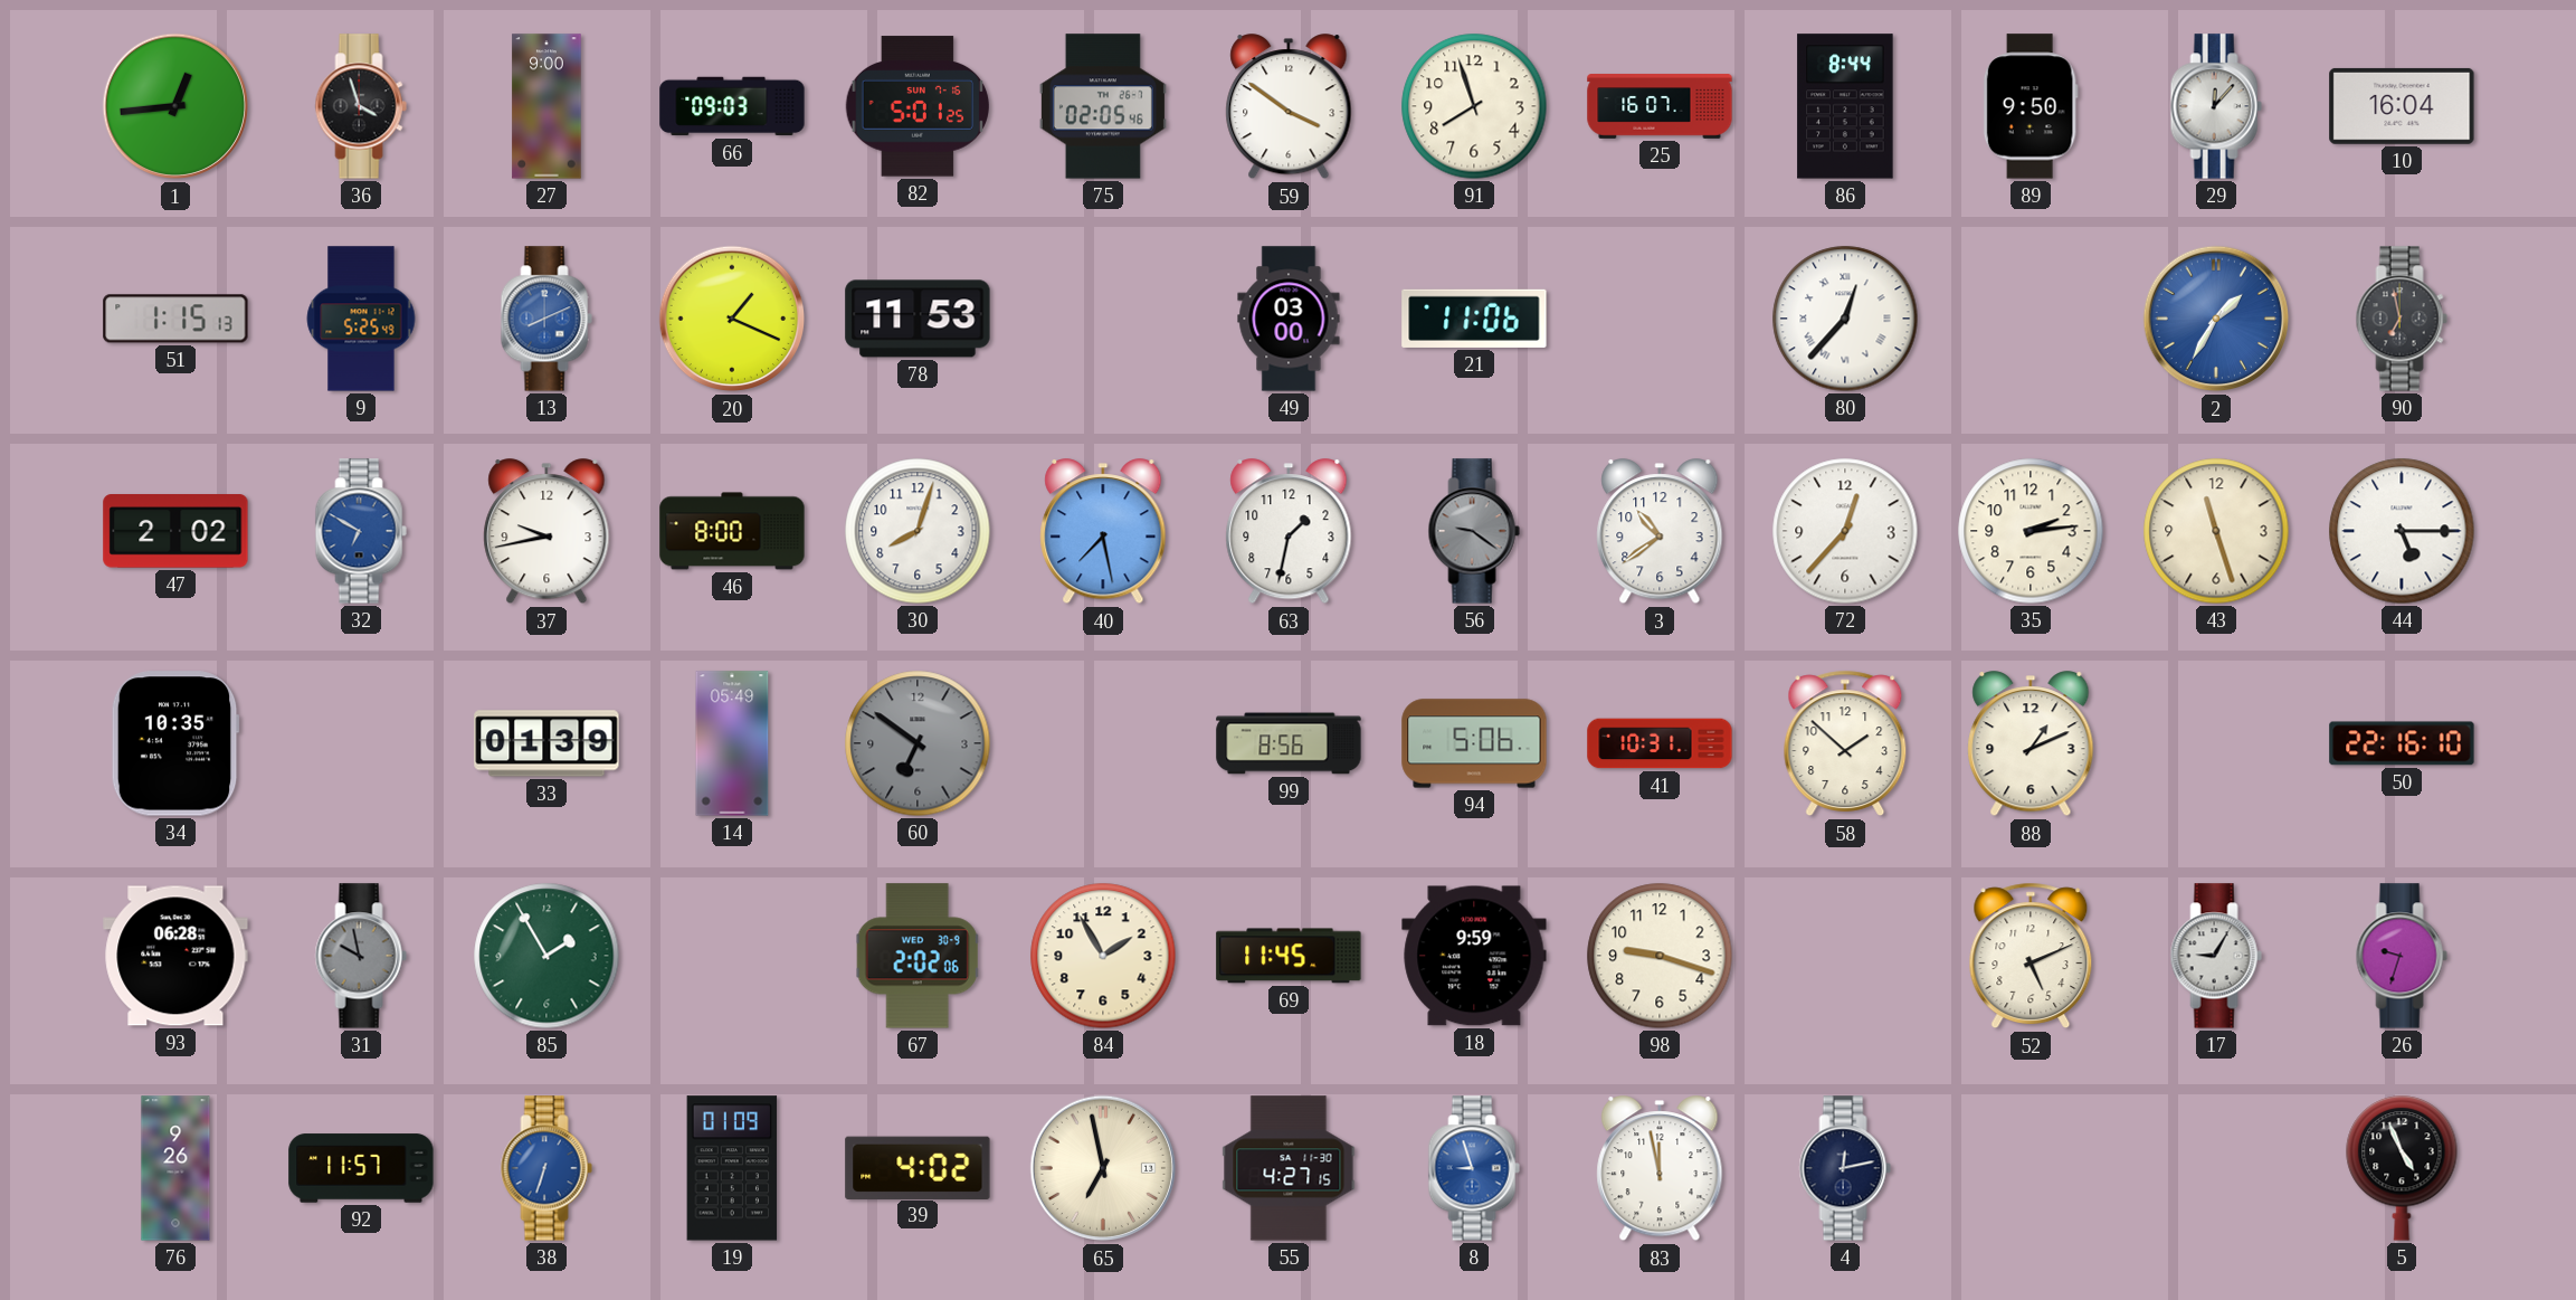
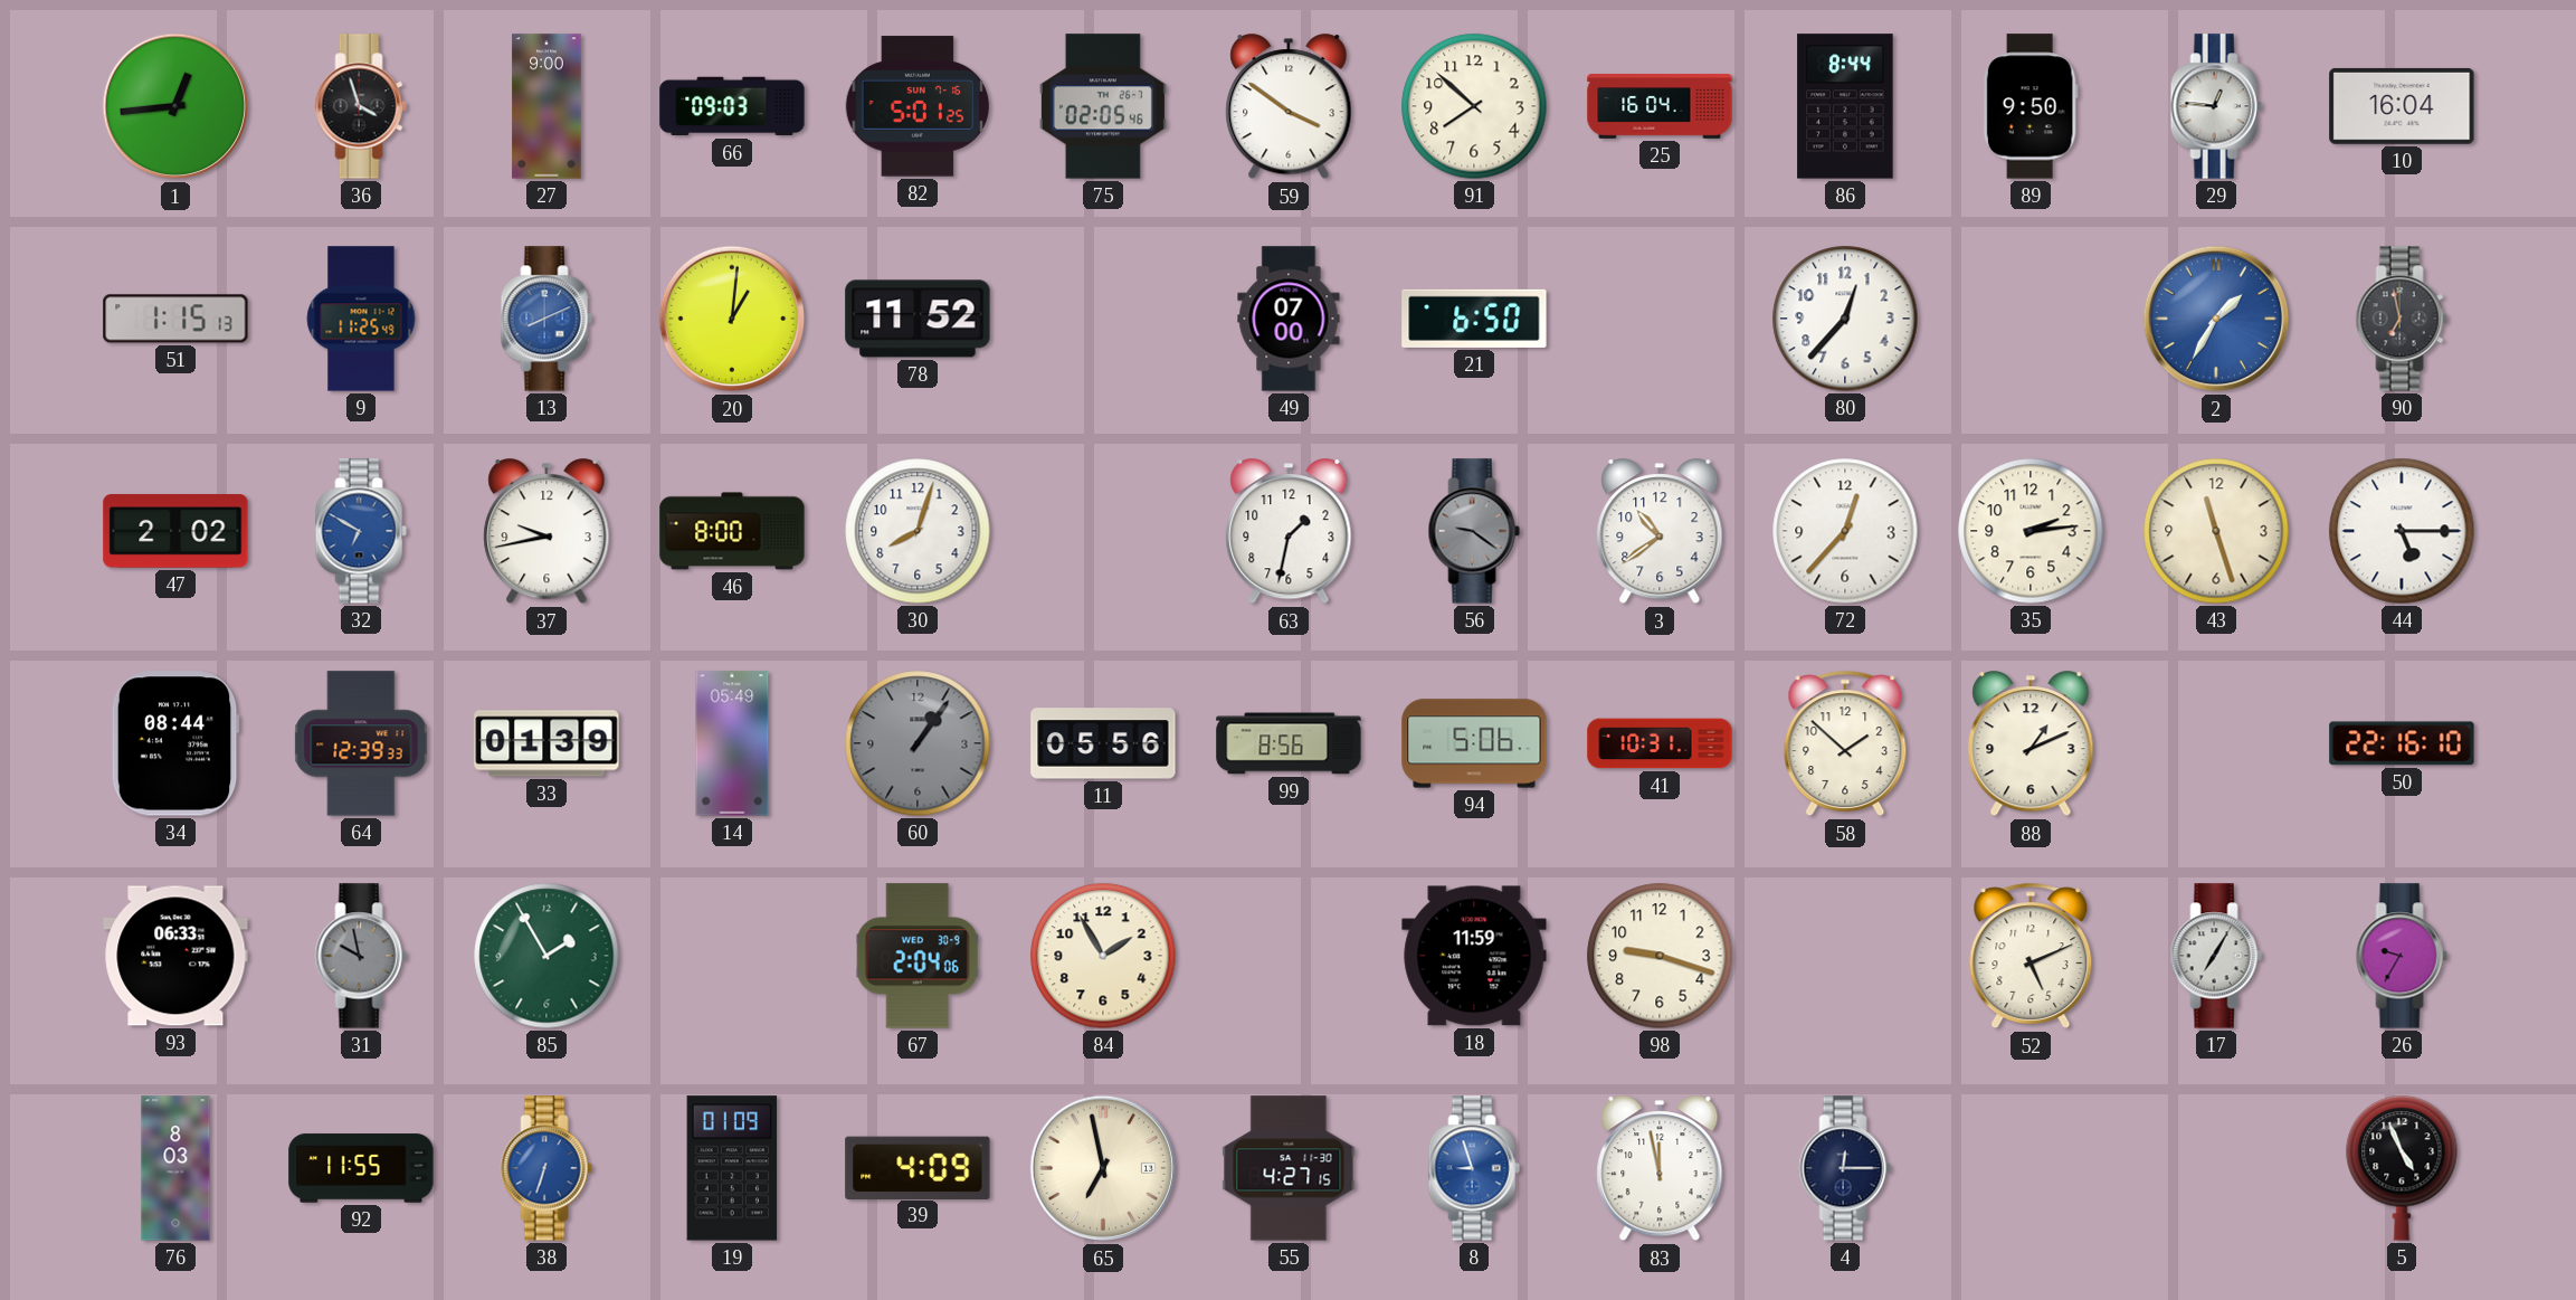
91: 7:57 -> 7:52
25: 16:07 -> 16:04
29: 12:07 -> 12:46
9: 5:25 -> 11:25
20: 1:19 -> 1:01
78: 11:53 -> 11:52
49: 03:00 -> 07:00
21: 11:06 -> 6:50
80 numerals: Roman -> Arabic
40: 7:28 -> none
34: 10:35 -> 08:44
64: none -> 12:39
60: 6:51 -> 1:06
11: none -> 05:56
93: 06:28 -> 06:33
67: 2:02 -> 2:04
69: 11:45 -> none
18: 9:59 -> 11:59
17: 9:05 -> 7:05
26: 9:33 -> 9:35
76: 9:26 -> 8:03
92: 11:57 -> 11:55
39: 4:02 -> 4:09
4: 12:13 -> 12:15
